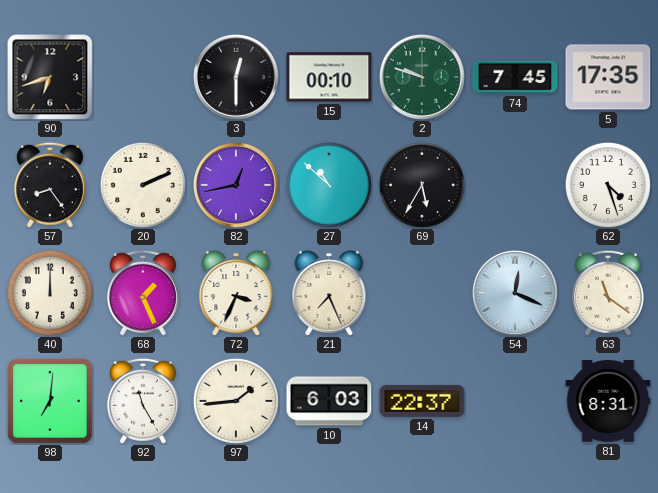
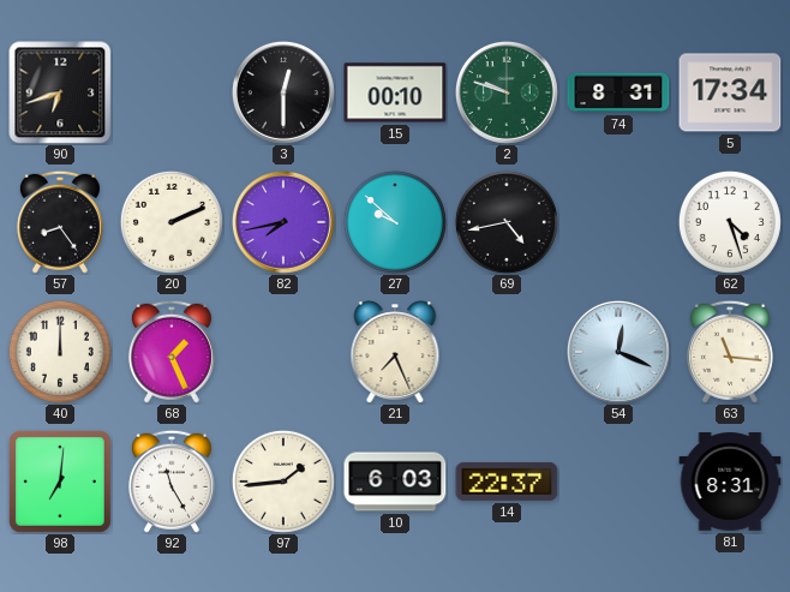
74: 7:45 -> 8:31
5: 17:35 -> 17:34
82: 12:43 -> 7:43
27: 10:52 -> 9:52
69: 5:35 -> 4:43
72: 3:34 -> none
63: 11:21 -> 11:16
